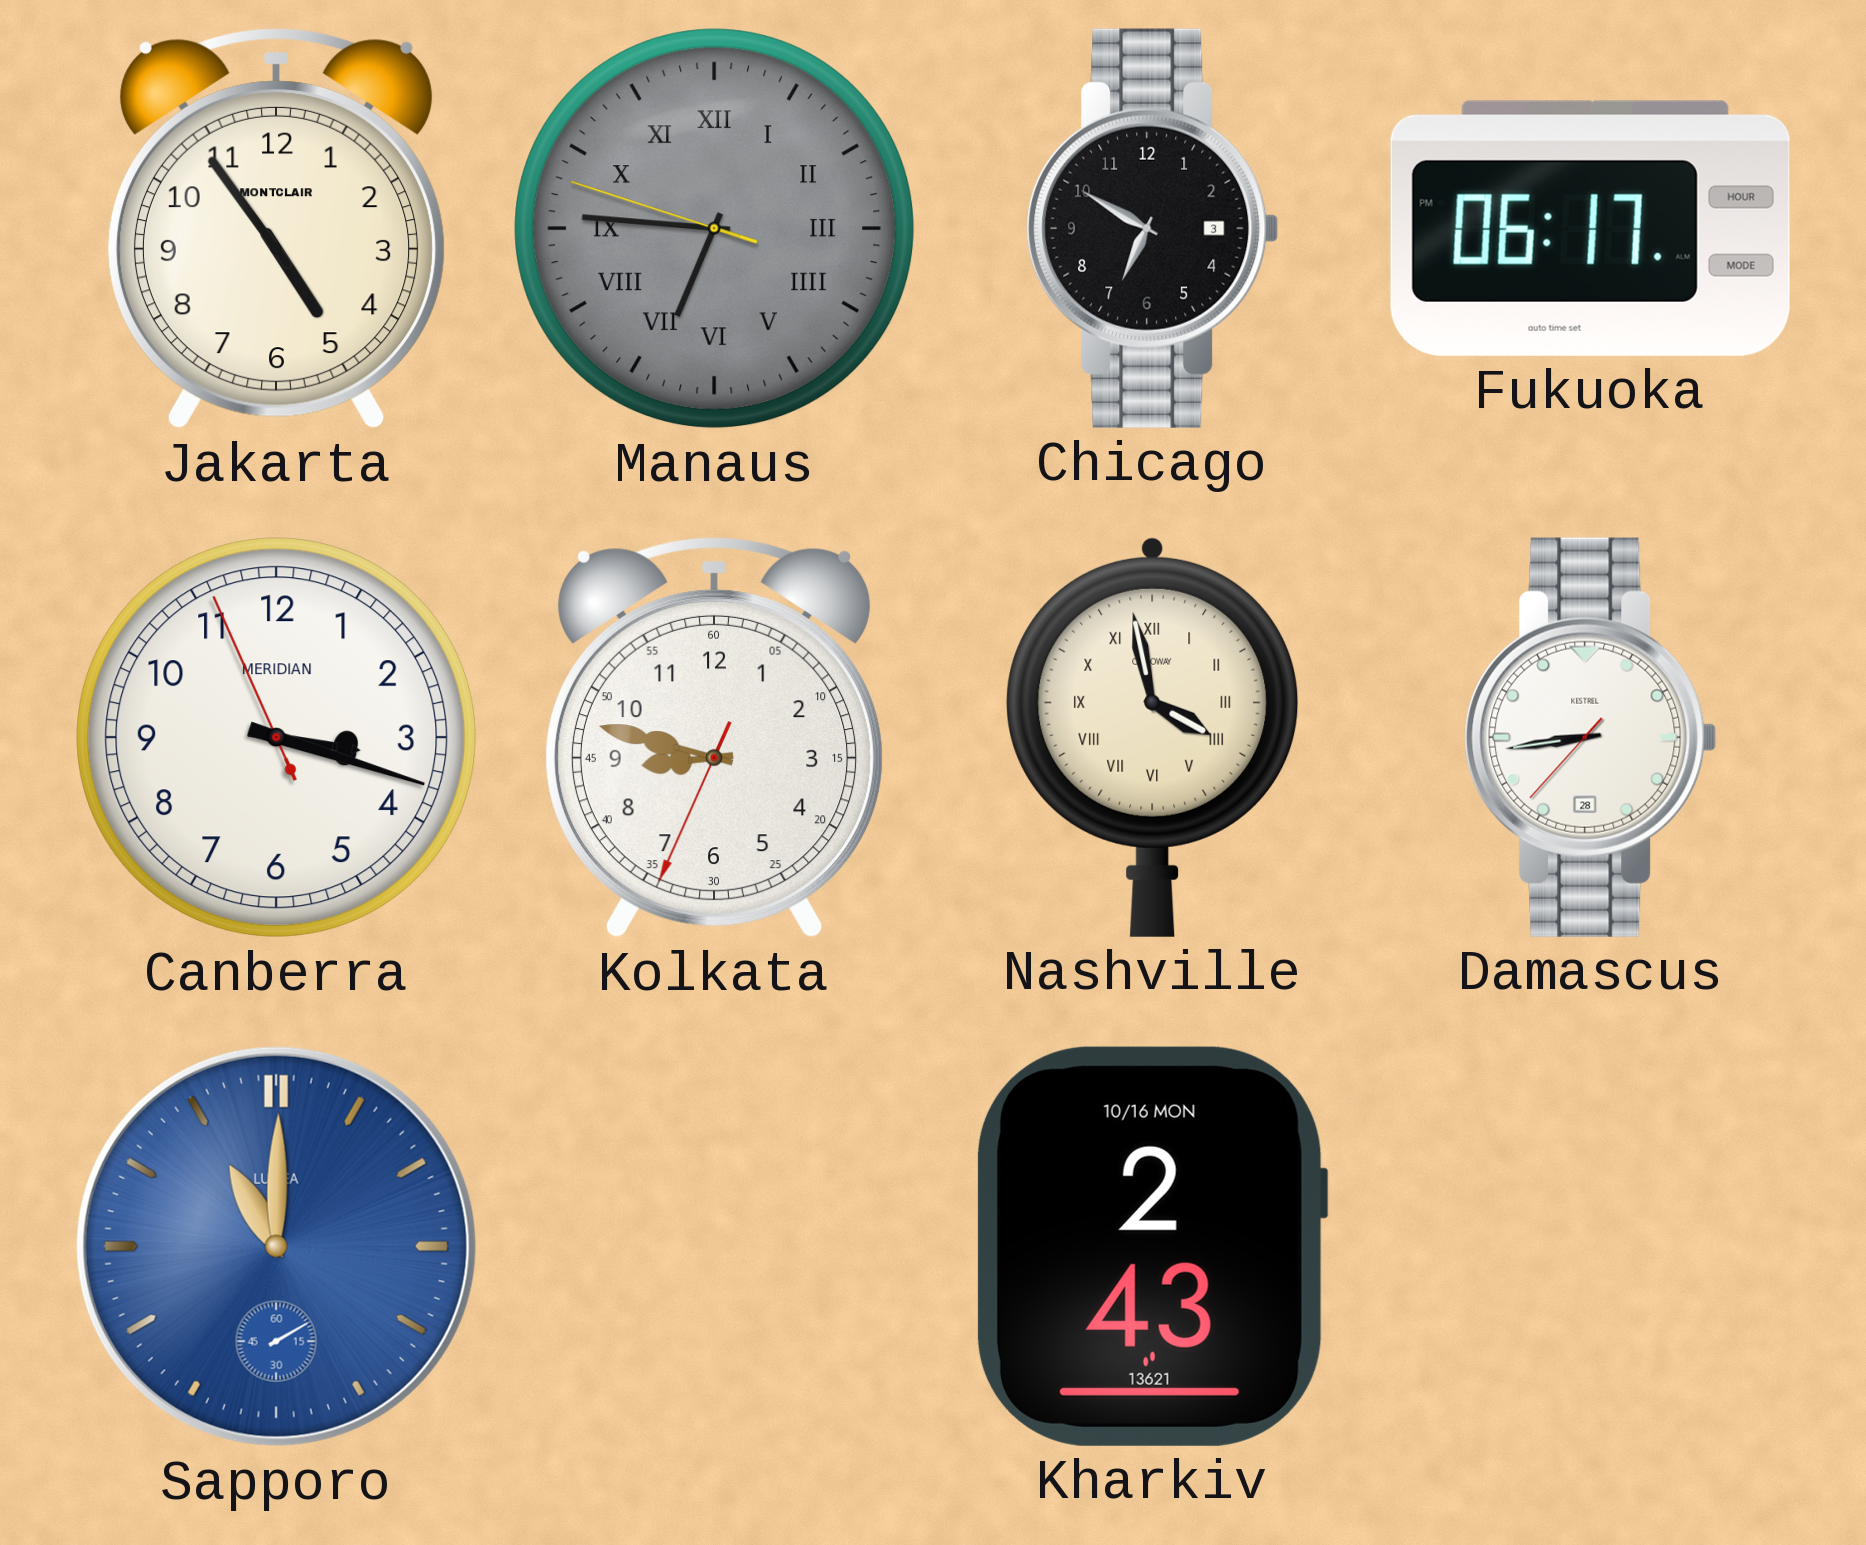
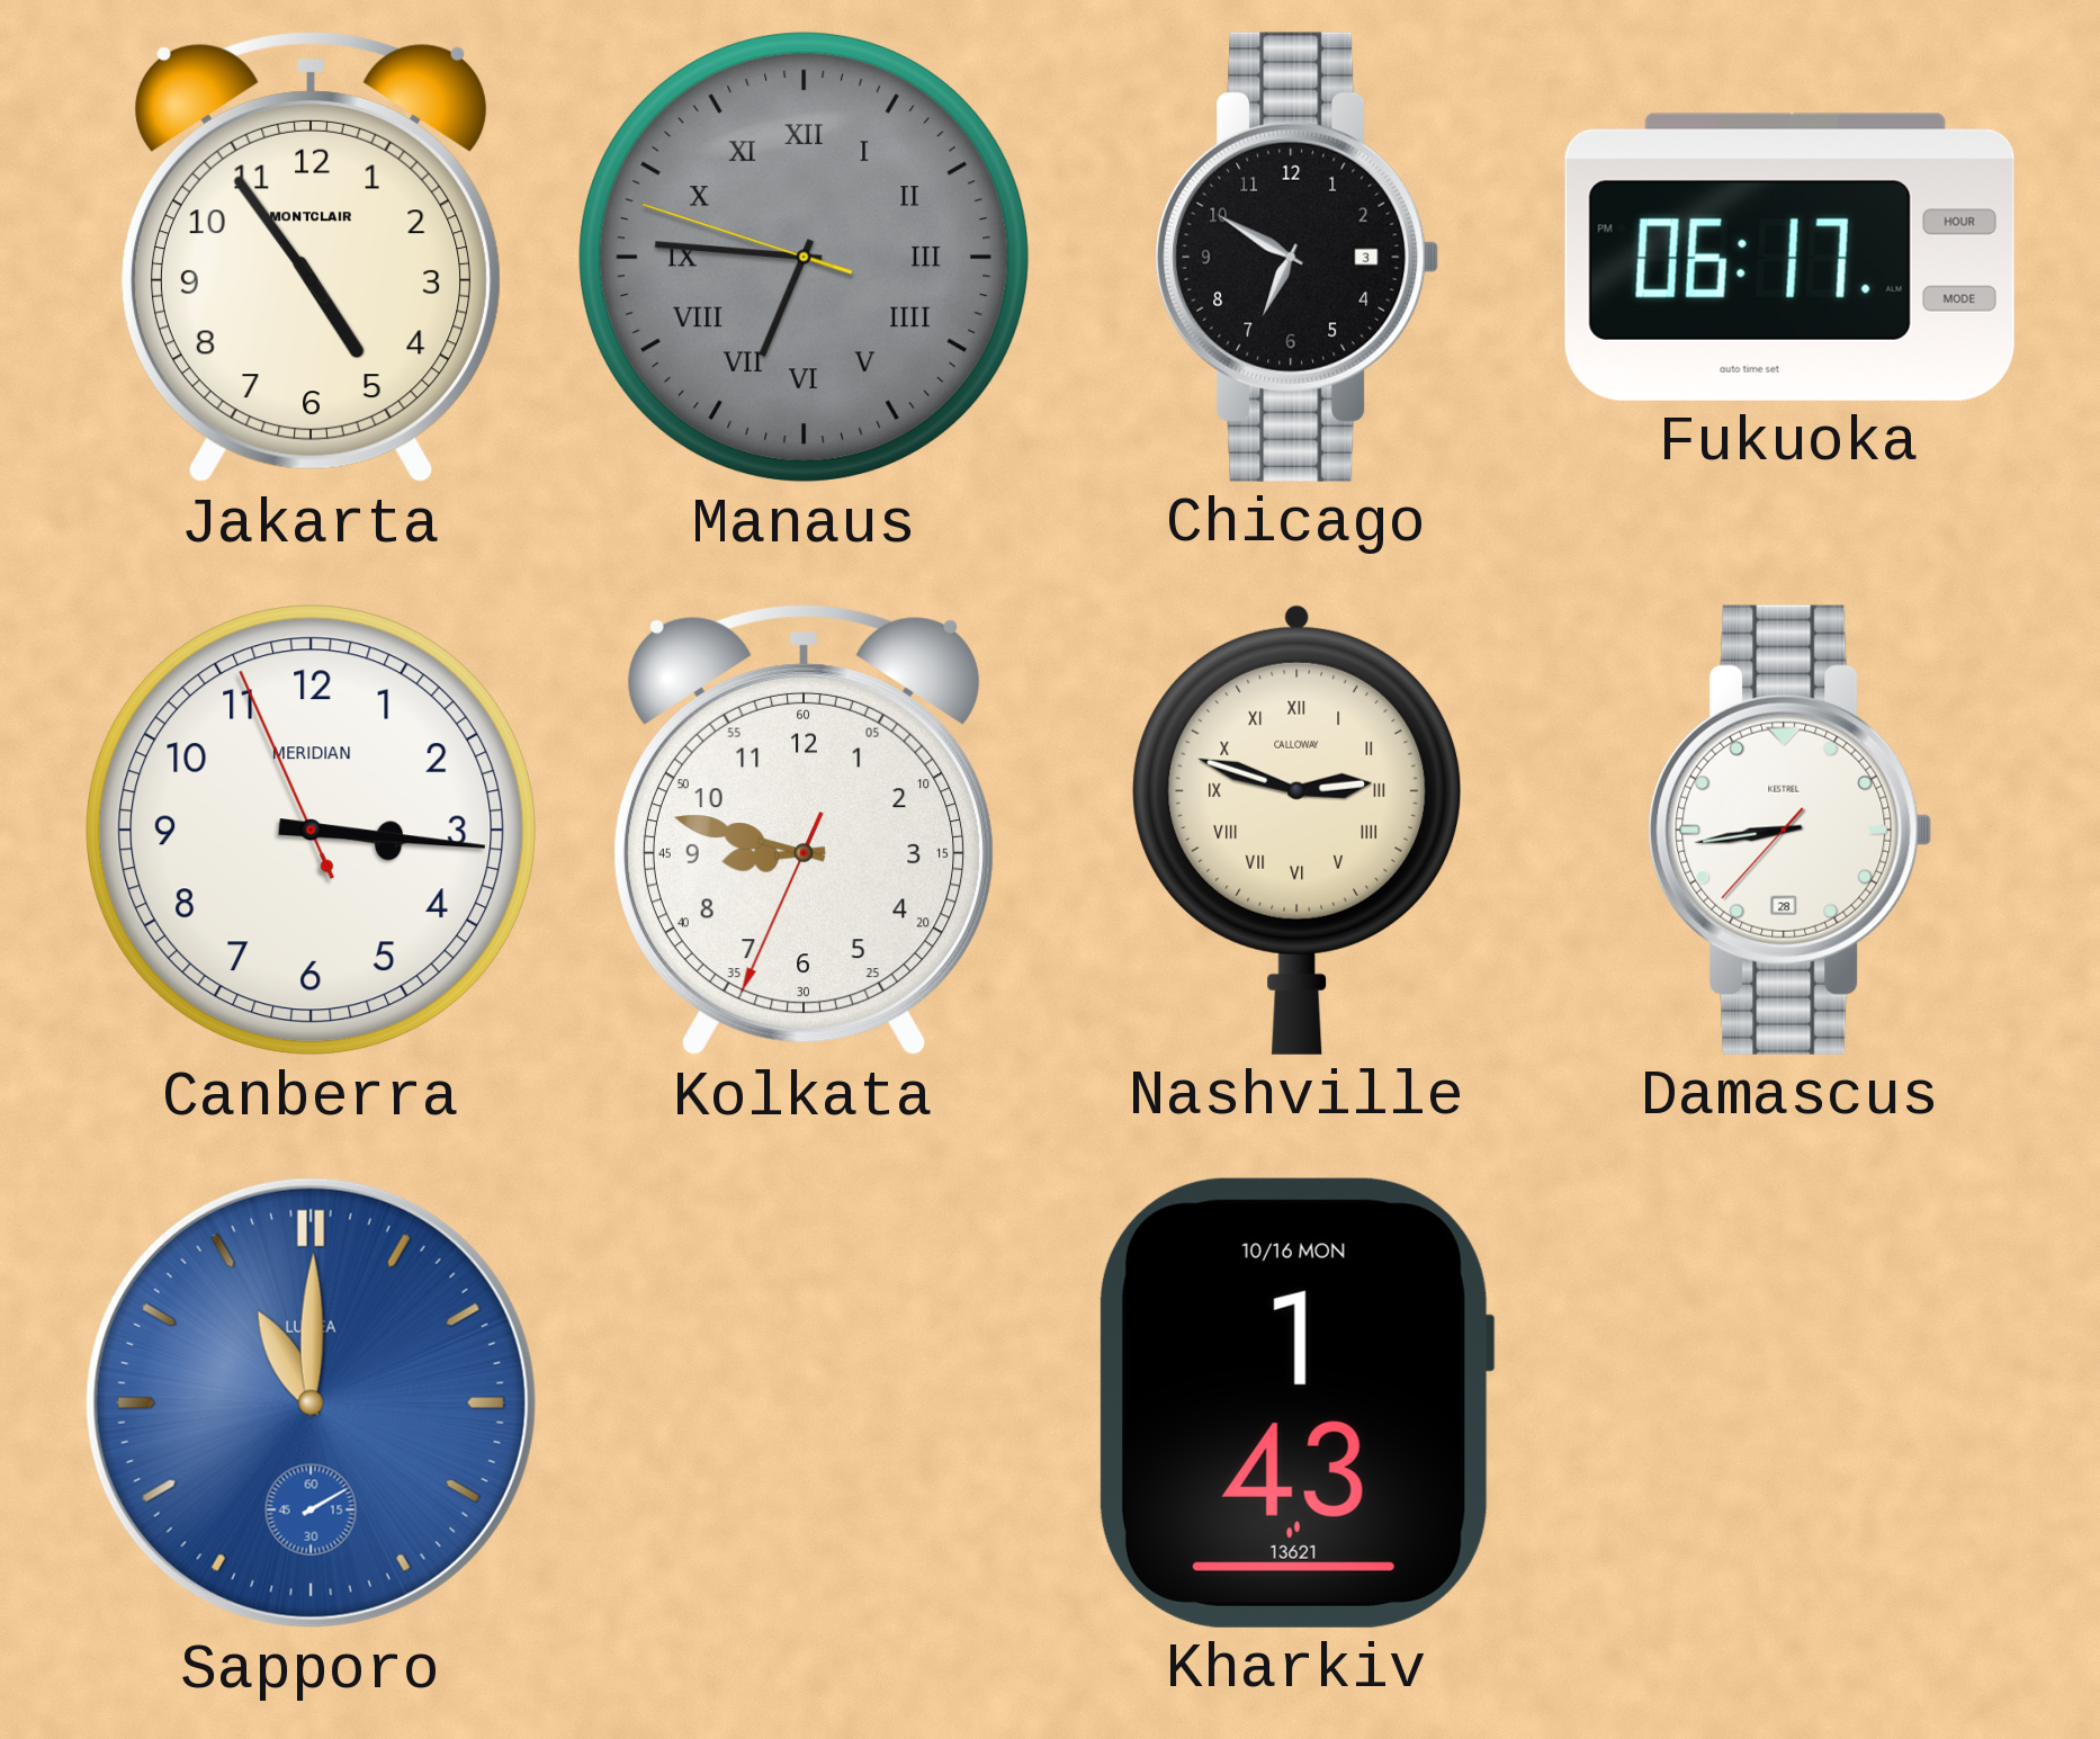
Canberra: 3:17 -> 3:15
Nashville: 3:58 -> 2:48
Kharkiv: 2:43 -> 1:43
